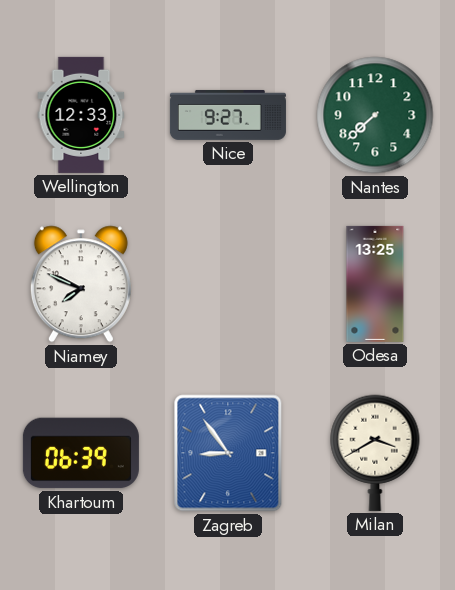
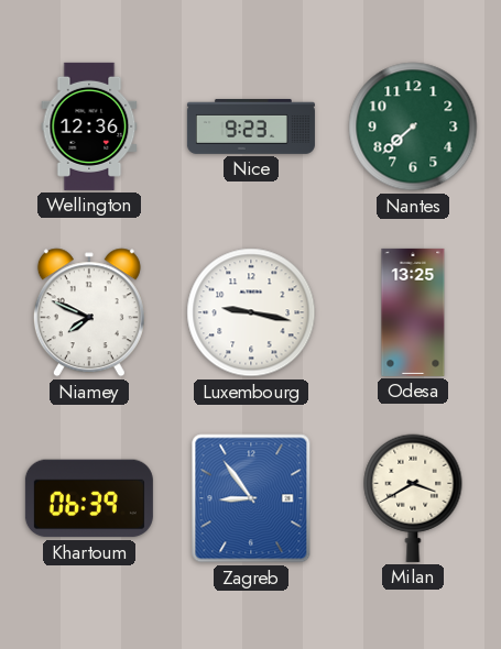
Wellington: 12:33 -> 12:36
Nice: 9:27 -> 9:23
Luxembourg: none -> 9:17
